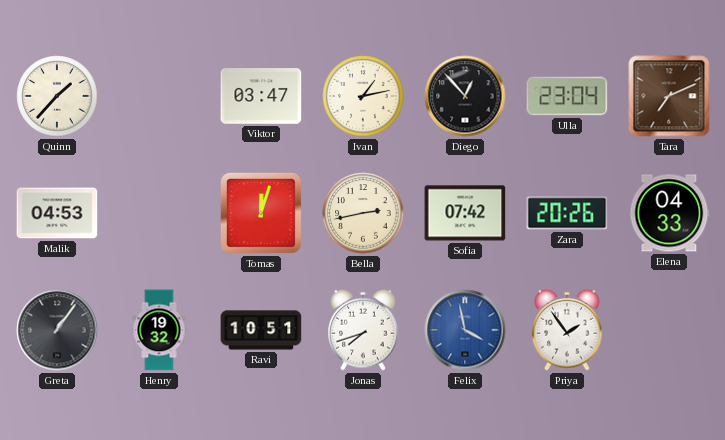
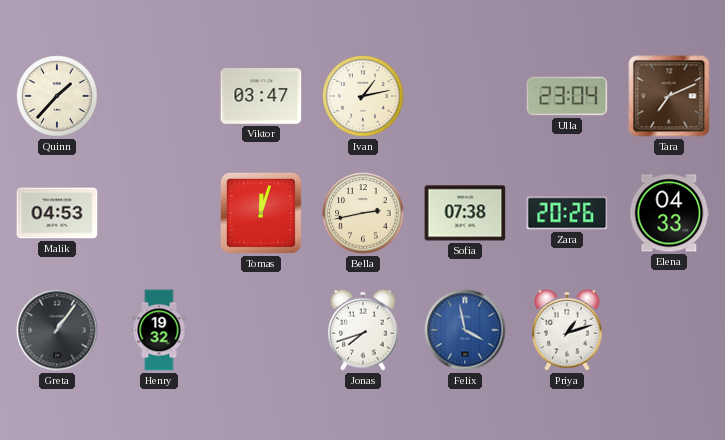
Diego: 12:53 -> none
Sofia: 07:42 -> 07:38
Ravi: 10:51 -> none
Priya: 1:54 -> 1:12
